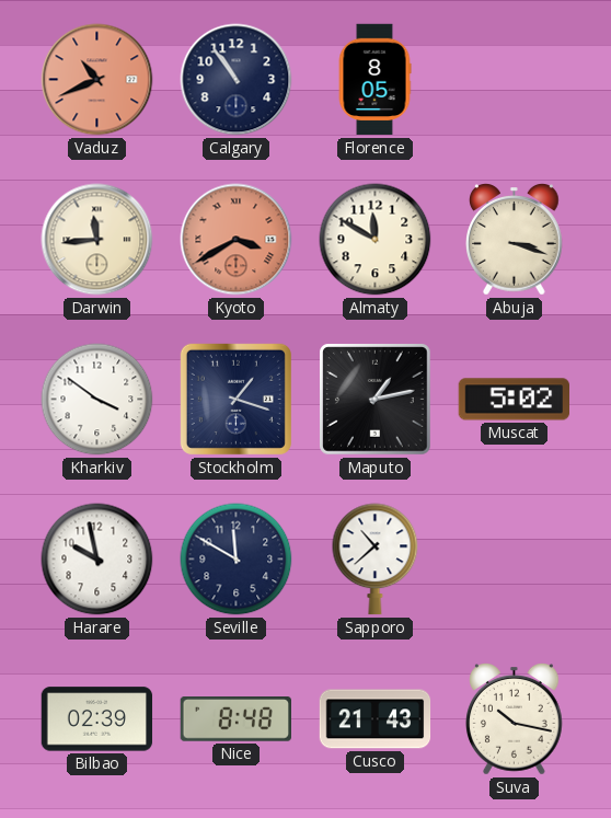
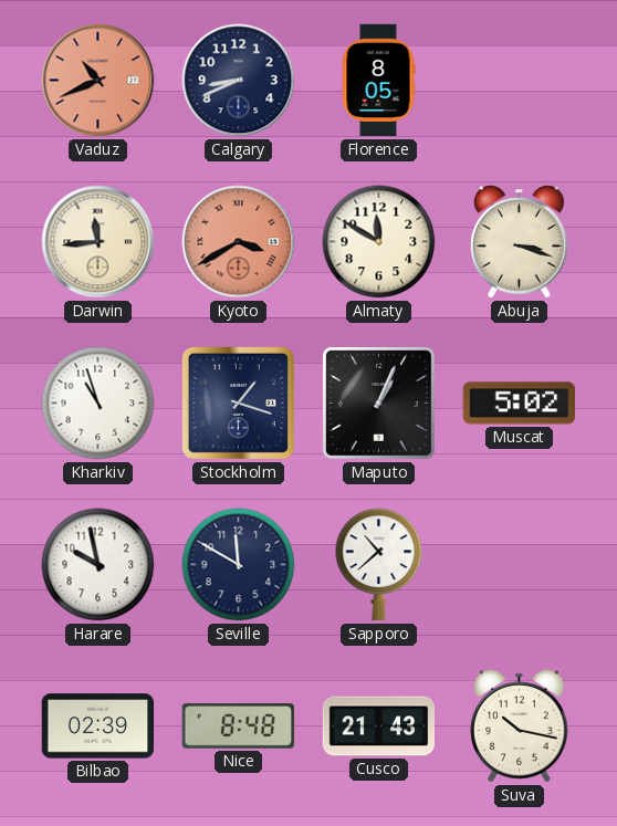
Calgary: 10:54 -> 8:41
Kharkiv: 3:51 -> 10:57
Maputo: 1:13 -> 1:04
